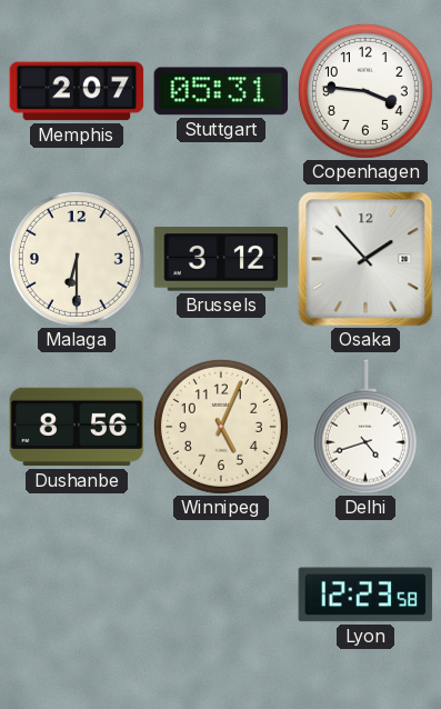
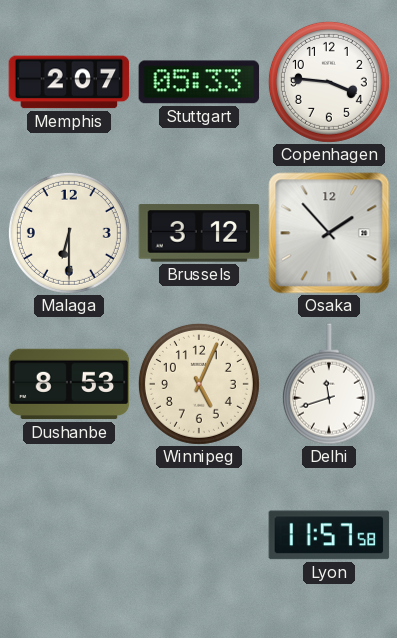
Stuttgart: 05:31 -> 05:33
Dushanbe: 8:56 -> 8:53
Delhi: 4:42 -> 11:42
Lyon: 12:23 -> 11:57
